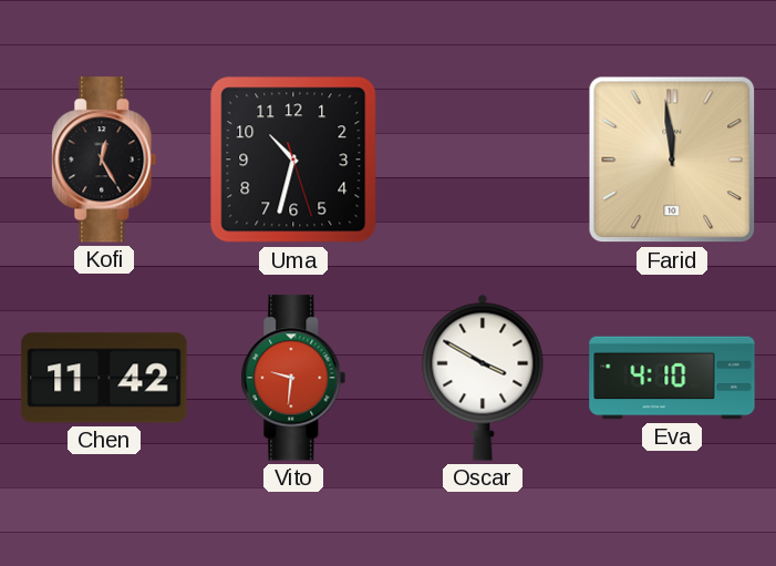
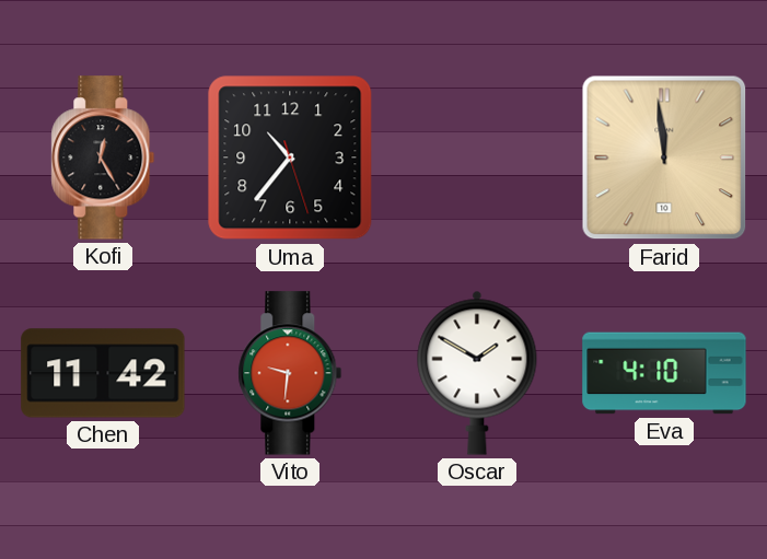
Uma: 10:32 -> 10:36
Oscar: 3:50 -> 1:50
